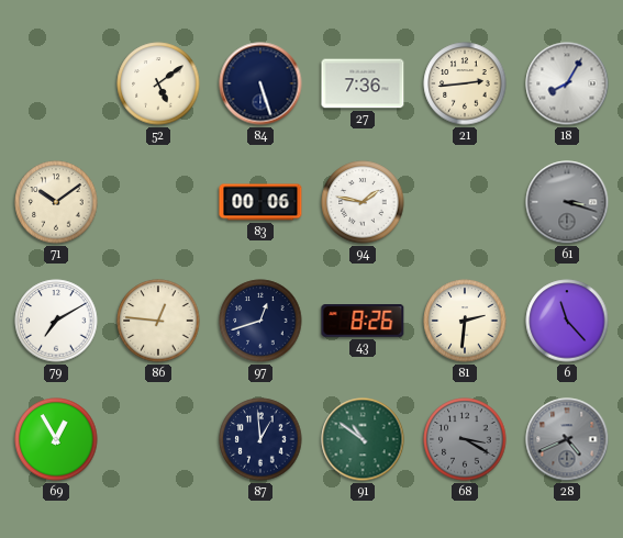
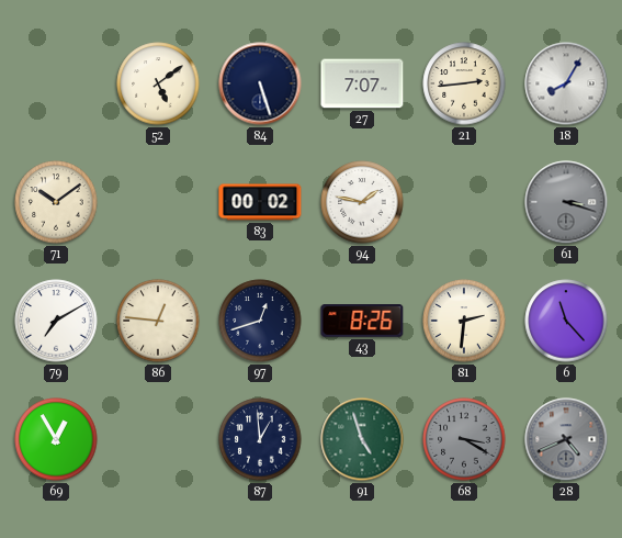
27: 7:36 -> 7:07
83: 00:06 -> 00:02
91: 10:51 -> 4:57
